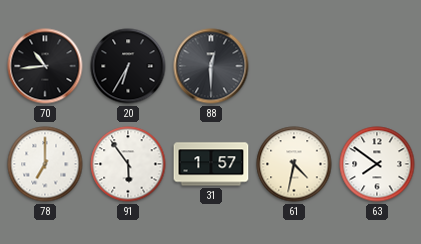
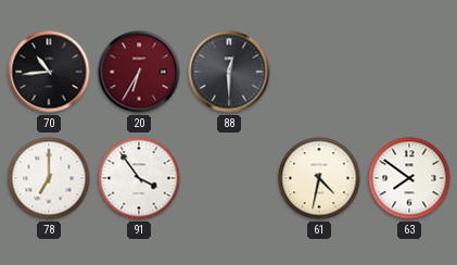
20 dial: black -> burgundy
91: 5:54 -> 3:54
31: 1:57 -> none
